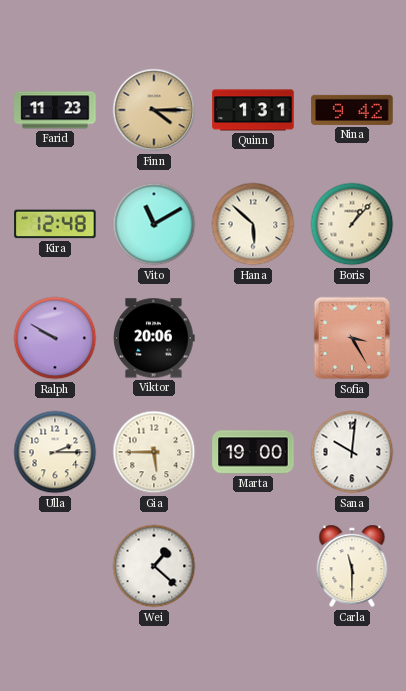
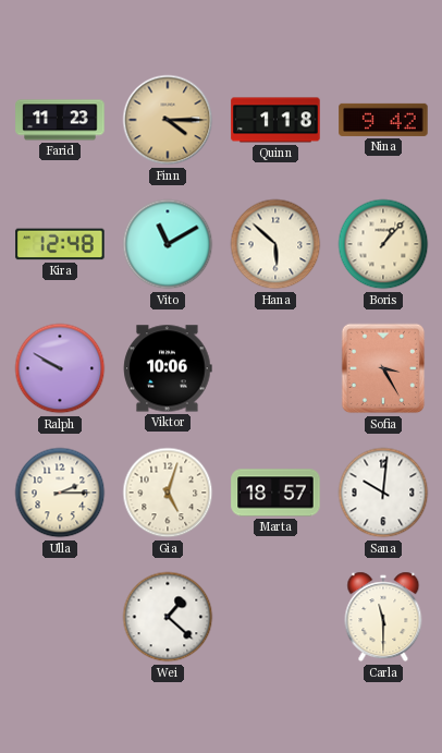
Quinn: 1:31 -> 1:18
Viktor: 20:06 -> 10:06
Gia: 5:45 -> 5:03
Marta: 19:00 -> 18:57
